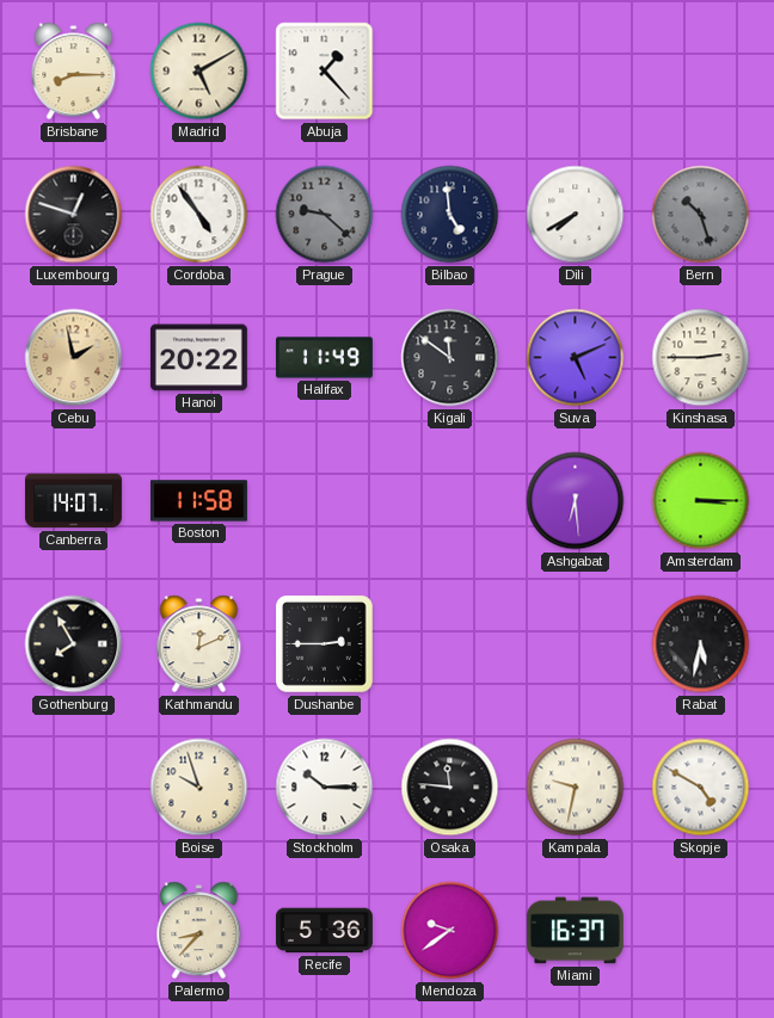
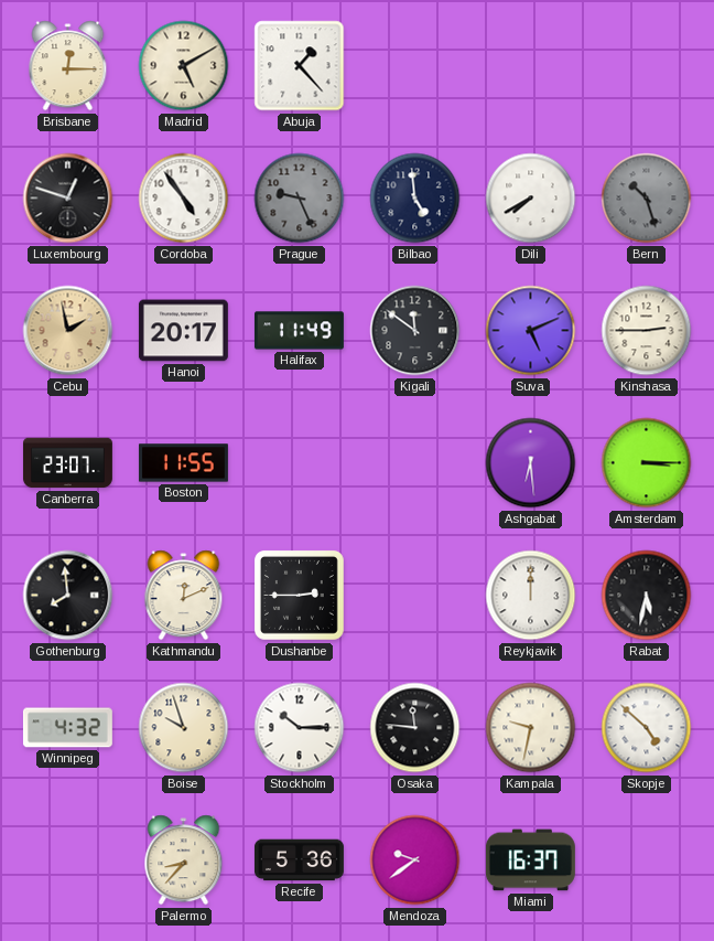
Brisbane: 8:15 -> 12:15
Prague: 9:22 -> 9:26
Hanoi: 20:22 -> 20:17
Canberra: 14:07 -> 23:07
Boston: 11:58 -> 11:55
Gothenburg: 7:55 -> 7:59
Reykjavik: none -> 12:00
Winnipeg: none -> 4:32
Skopje: 4:50 -> 4:52
